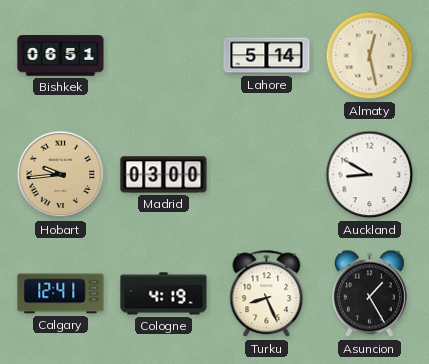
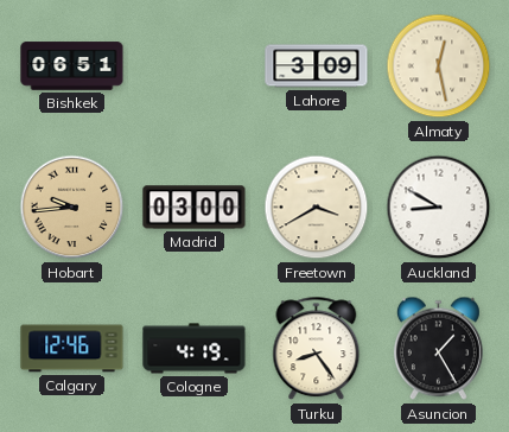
Lahore: 5:14 -> 3:09
Freetown: none -> 3:40
Calgary: 12:41 -> 12:46
Turku: 8:26 -> 8:24
